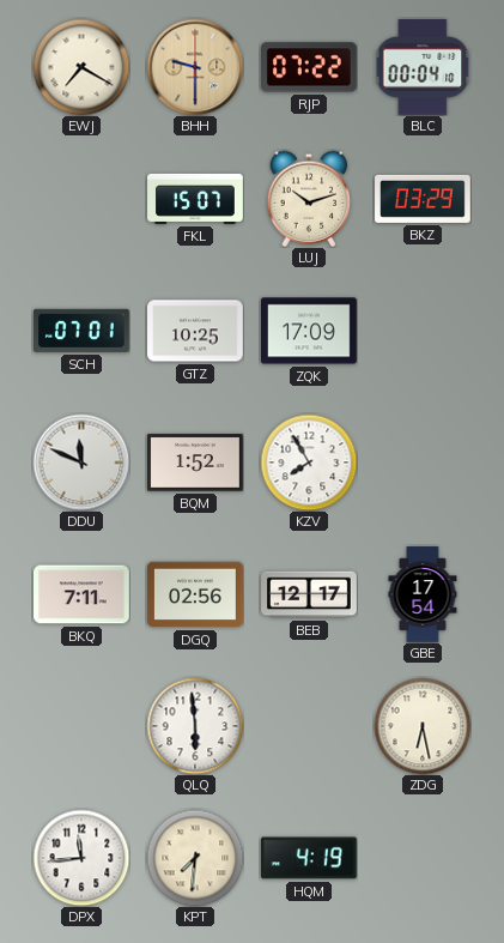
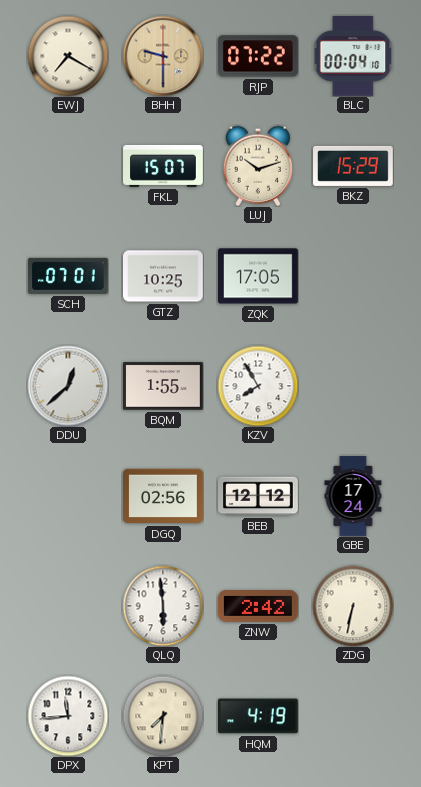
BKZ: 03:29 -> 15:29
ZQK: 17:09 -> 17:05
DDU: 11:49 -> 12:38
BQM: 1:52 -> 1:55
BKQ: 7:11 -> none
BEB: 12:17 -> 12:12
GBE: 17:54 -> 17:24
ZNW: none -> 2:42
ZDG: 6:28 -> 6:32
